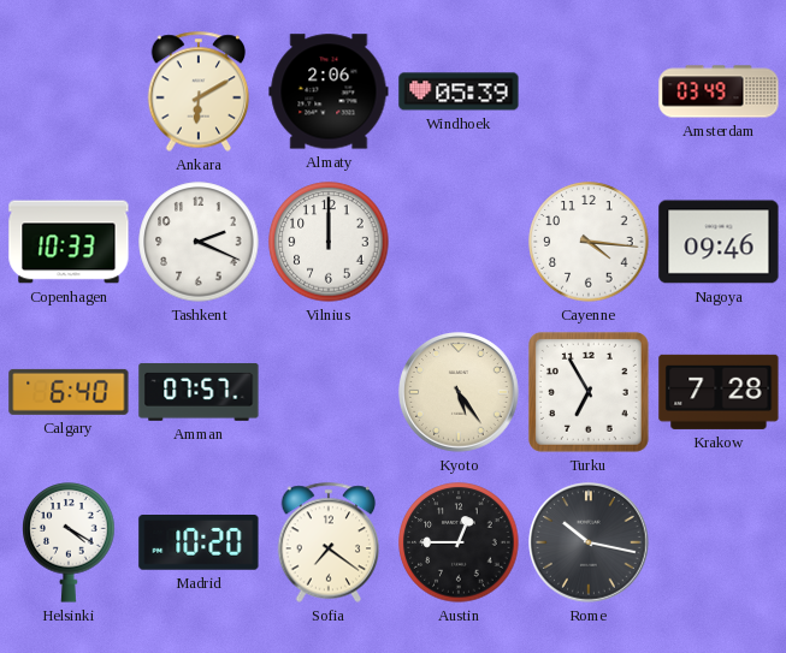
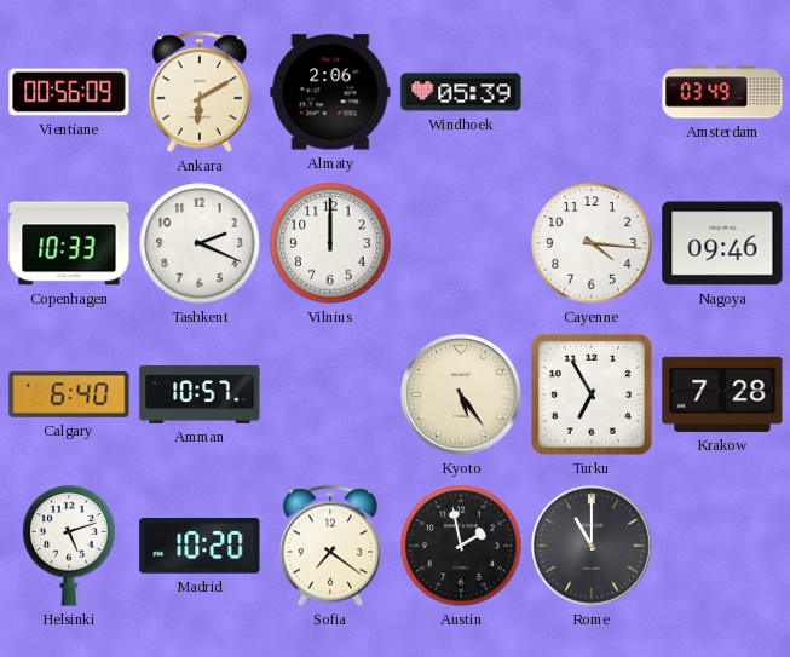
Vientiane: none -> 00:56
Amman: 07:57 -> 10:57
Helsinki: 4:20 -> 5:12
Austin: 12:45 -> 1:58
Rome: 10:17 -> 11:00
